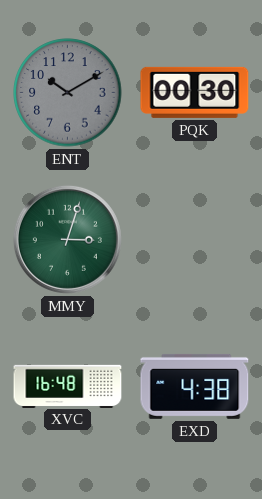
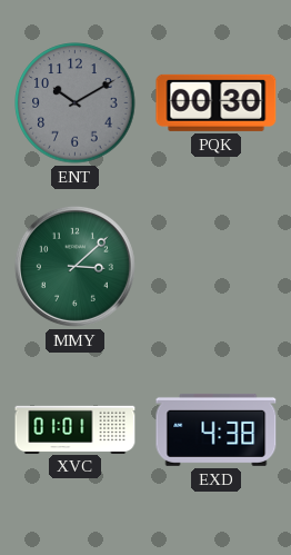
MMY: 3:03 -> 3:08
XVC: 16:48 -> 01:01
